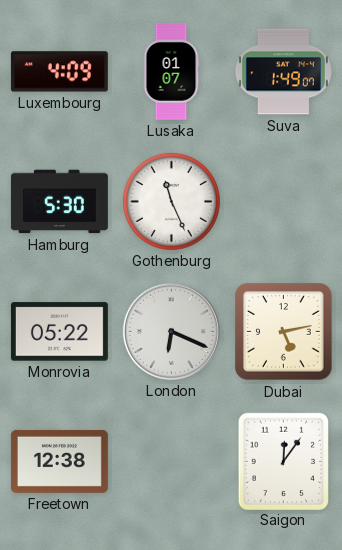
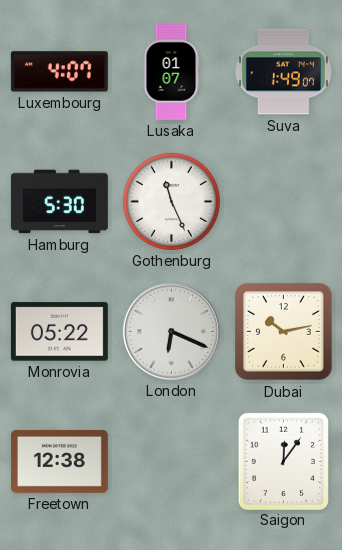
Luxembourg: 4:09 -> 4:07
Dubai: 5:13 -> 10:13
